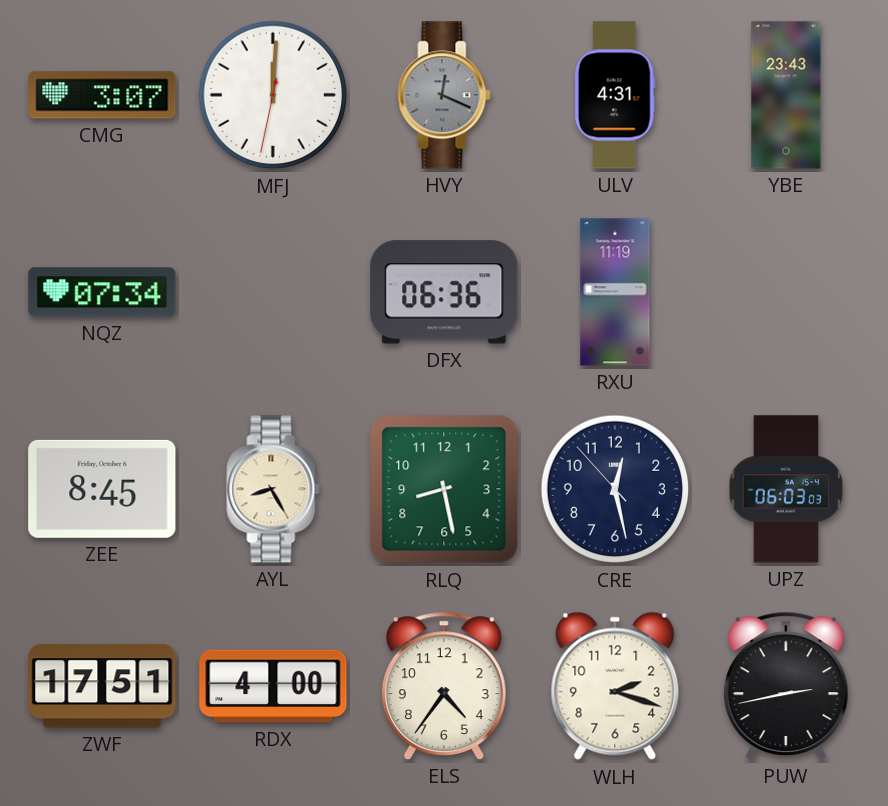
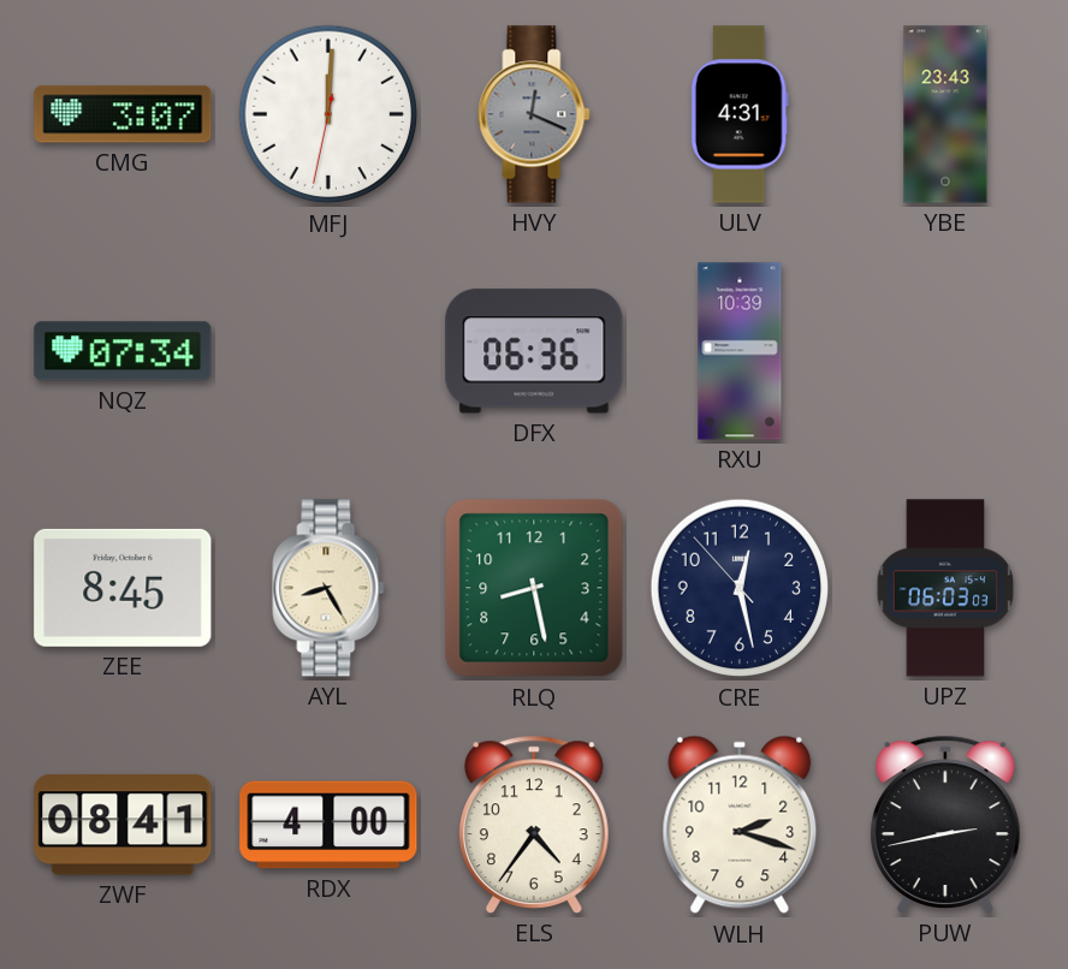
RXU: 11:19 -> 10:39
ZWF: 17:51 -> 08:41
